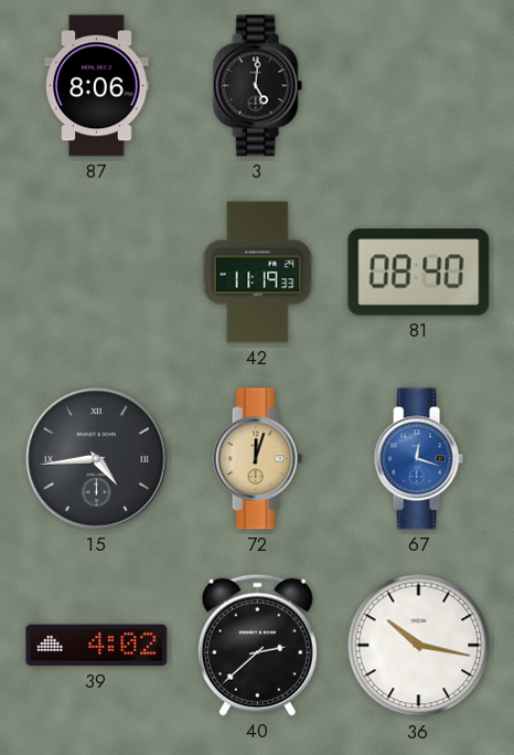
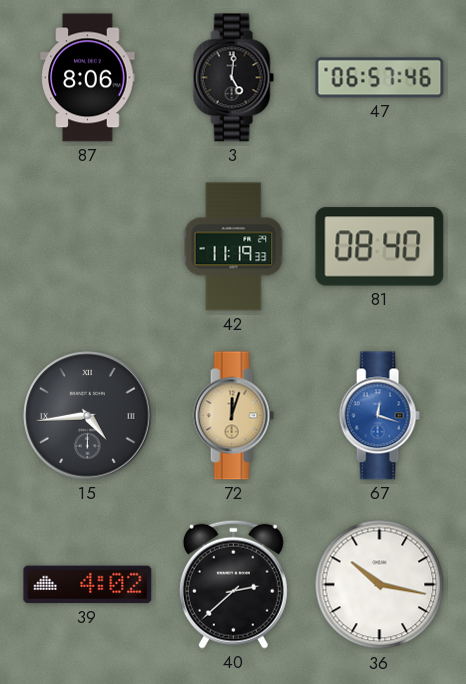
47: none -> 06:57
